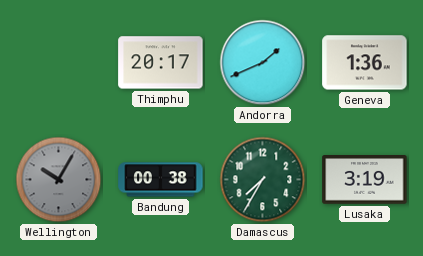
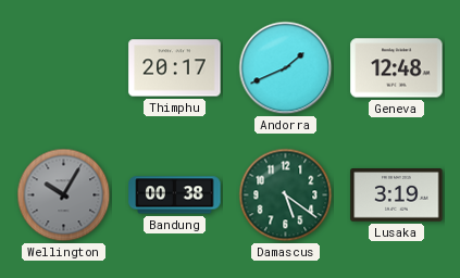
Geneva: 1:36 -> 12:48
Damascus: 7:35 -> 5:21
